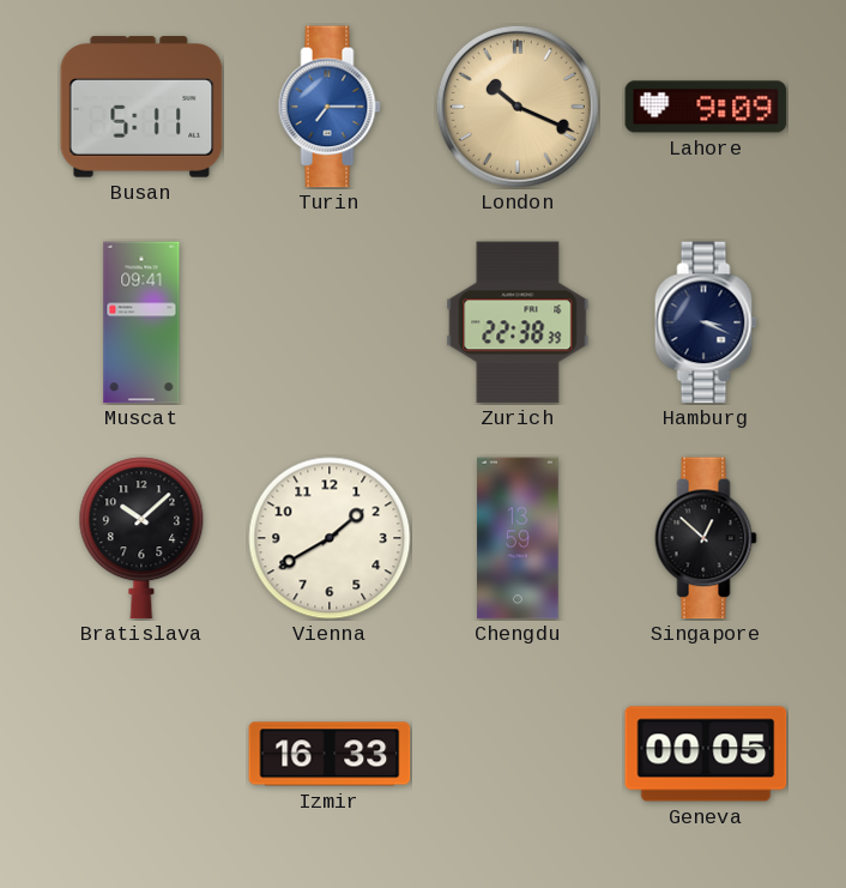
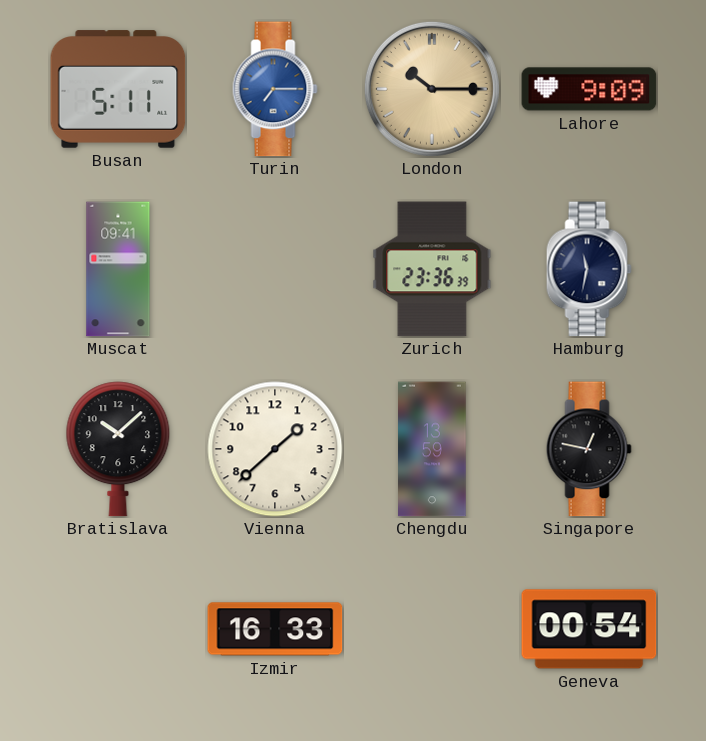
London: 10:19 -> 10:15
Zurich: 22:38 -> 23:36
Hamburg: 3:19 -> 11:32
Vienna: 1:40 -> 1:38
Singapore: 12:52 -> 12:47
Geneva: 00:05 -> 00:54
